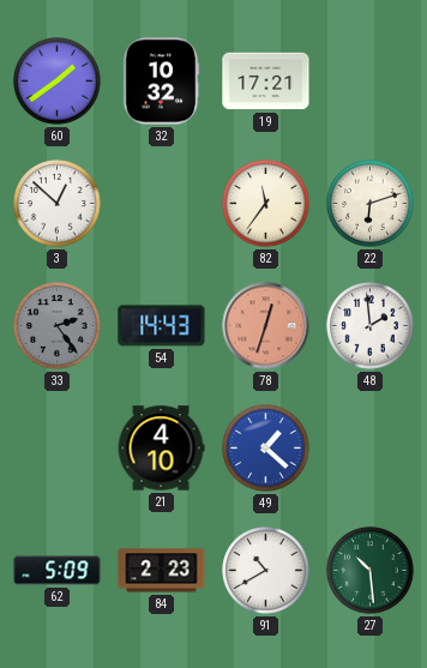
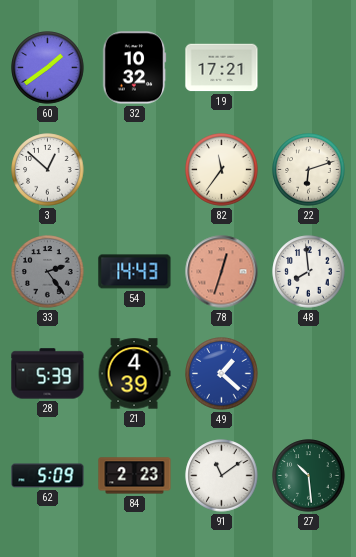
48: 1:59 -> 7:59
28: none -> 5:39
21: 4:10 -> 4:39
91: 10:40 -> 11:09
